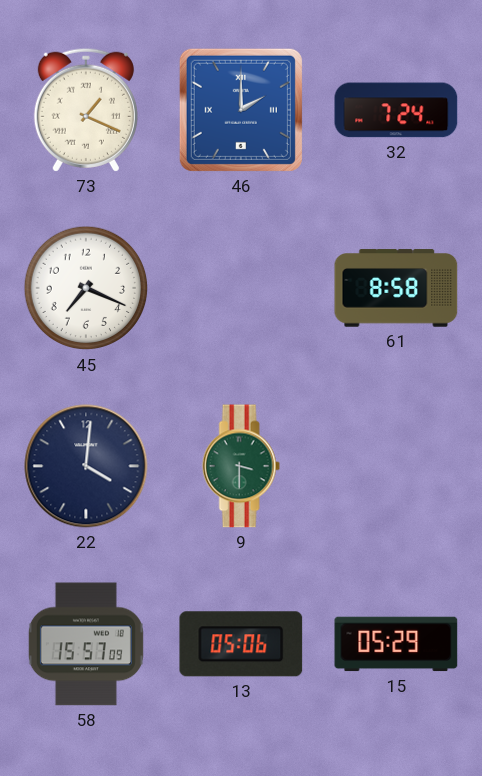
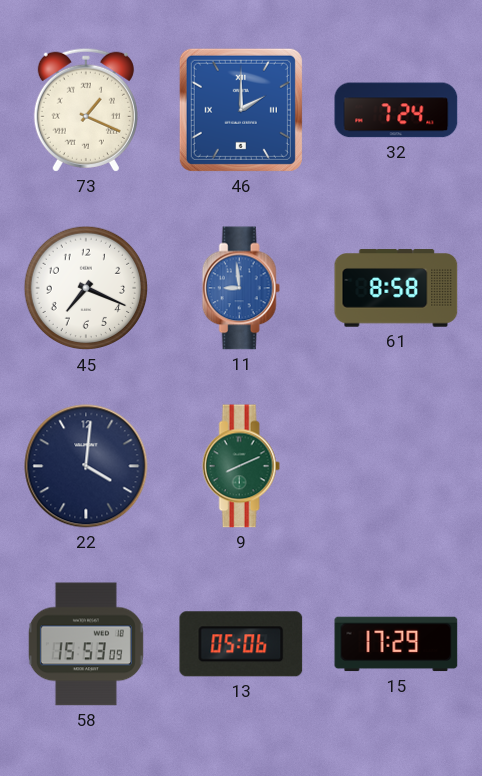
11: none -> 8:59
9: 3:30 -> 8:11
58: 15:57 -> 15:53
15: 05:29 -> 17:29
